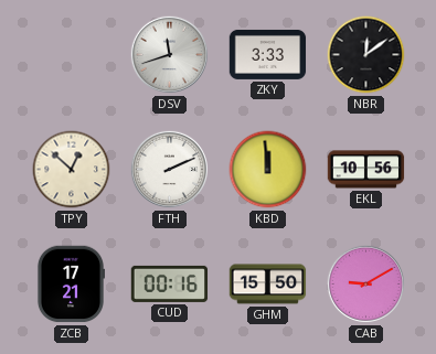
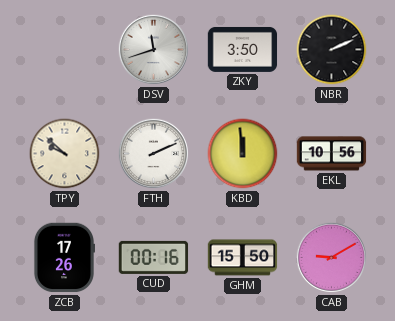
ZKY: 3:33 -> 3:50
NBR: 12:09 -> 2:11
TPY: 12:52 -> 9:52
ZCB: 17:21 -> 17:26
